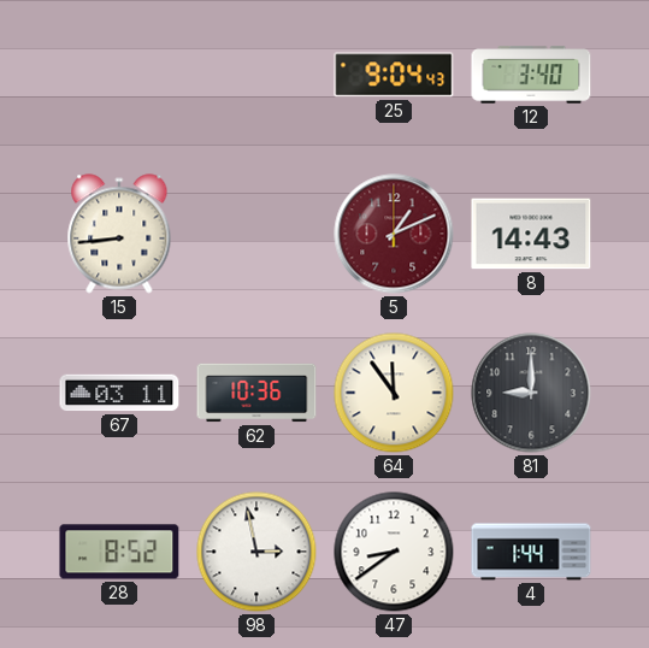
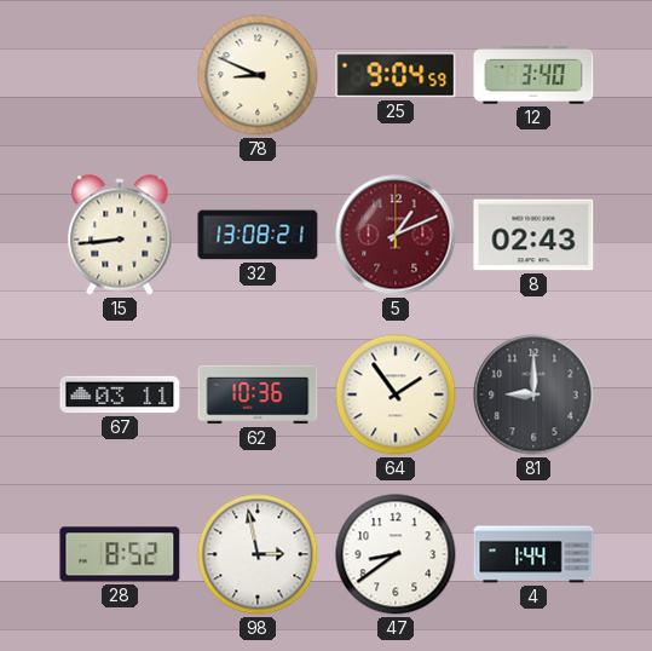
78: none -> 8:49
25: 9:04:43 -> 9:04:59
32: none -> 13:08
8: 14:43 -> 02:43
64: 11:54 -> 1:54
